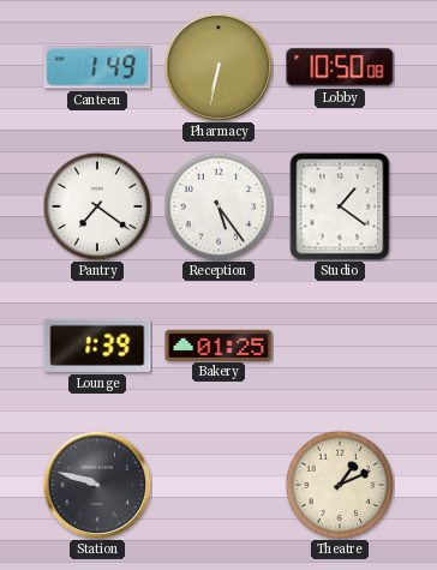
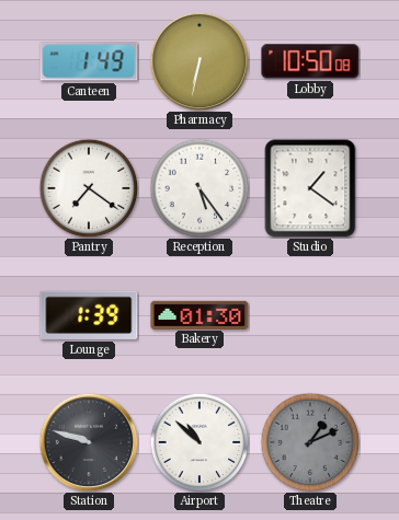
Bakery: 01:25 -> 01:30
Airport: none -> 10:52
Theatre dial: cream -> grey
